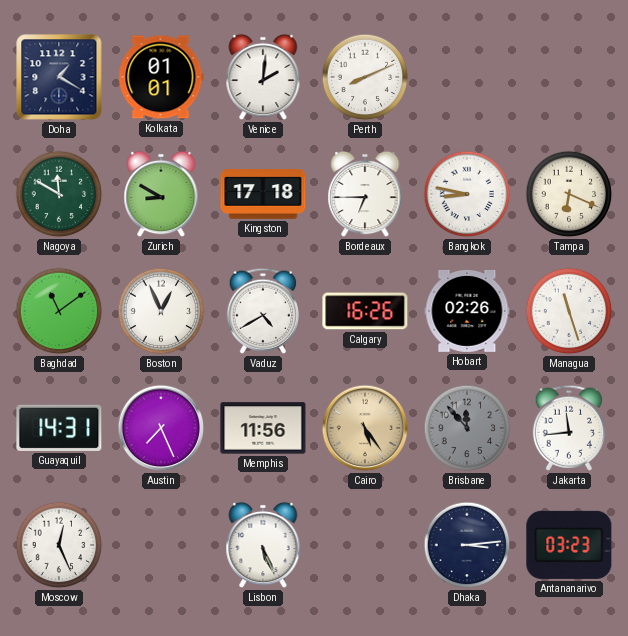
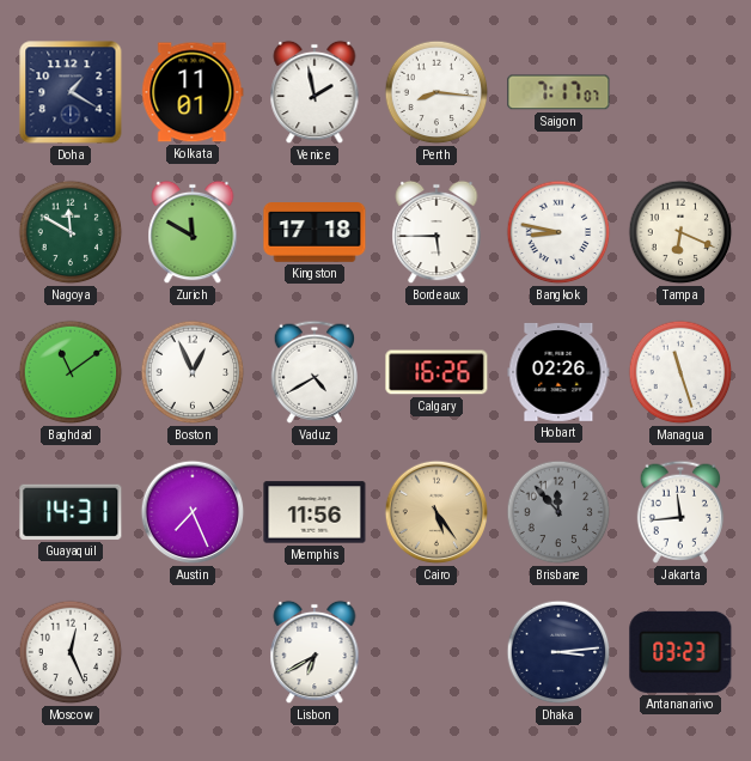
Kolkata: 01:01 -> 11:01
Venice: 2:01 -> 1:58
Perth: 8:11 -> 8:16
Saigon: none -> 7:17
Zurich: 8:50 -> 11:50
Bordeaux: 6:45 -> 5:45
Lisbon: 5:26 -> 6:40
